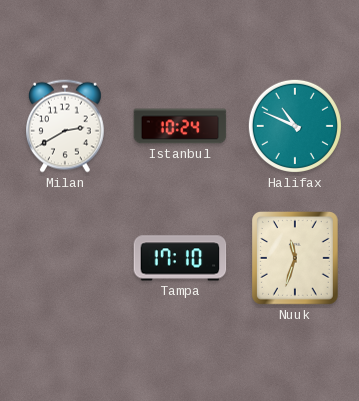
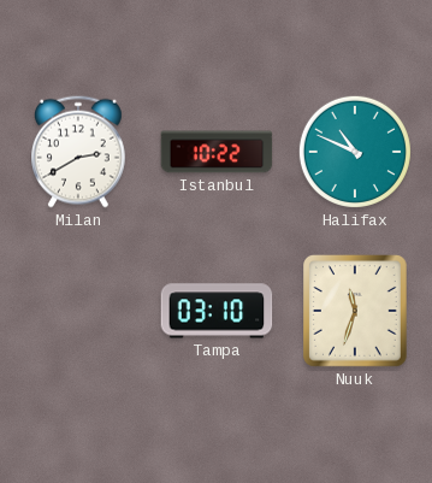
Istanbul: 10:24 -> 10:22
Tampa: 17:10 -> 03:10
